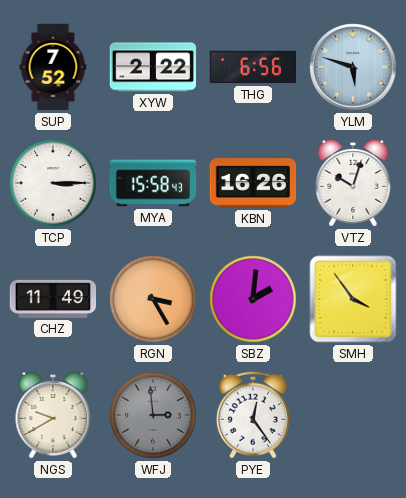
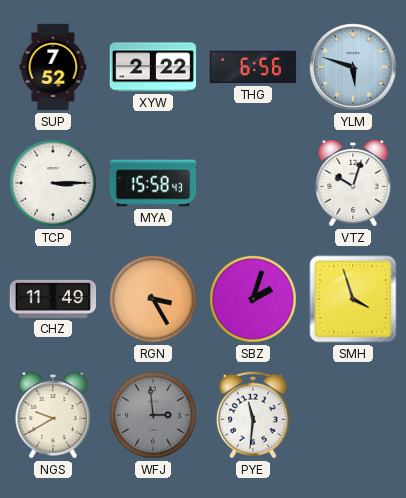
KBN: 16:26 -> none
SBZ: 2:01 -> 2:03
SMH: 3:54 -> 3:57
PYE: 12:24 -> 11:31
